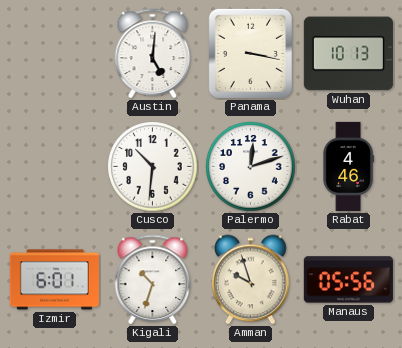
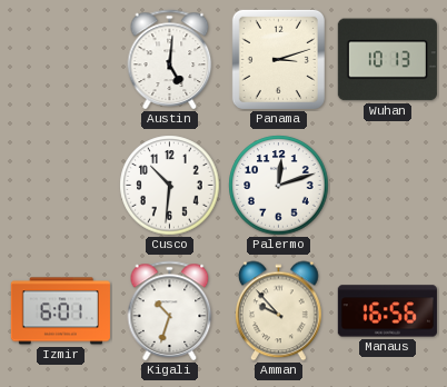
Panama: 3:17 -> 3:12
Rabat: 4:46 -> none
Amman: 9:57 -> 9:53
Manaus: 05:56 -> 16:56
